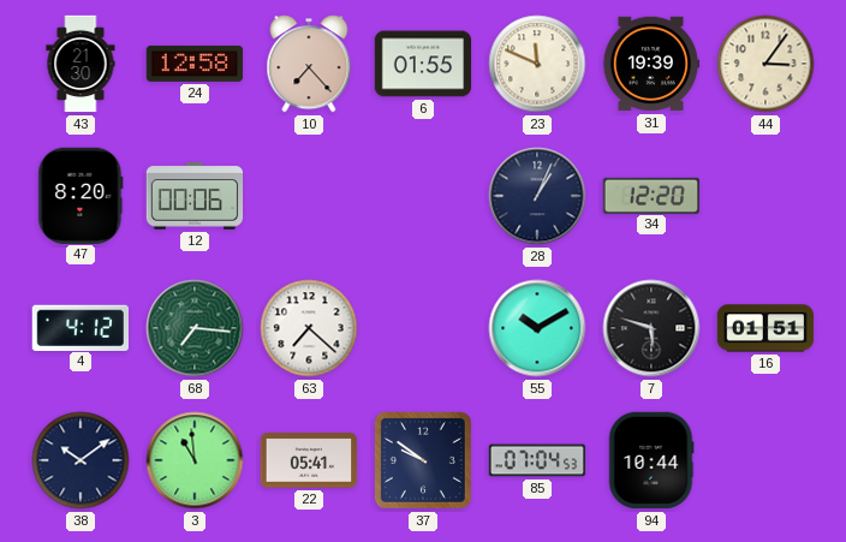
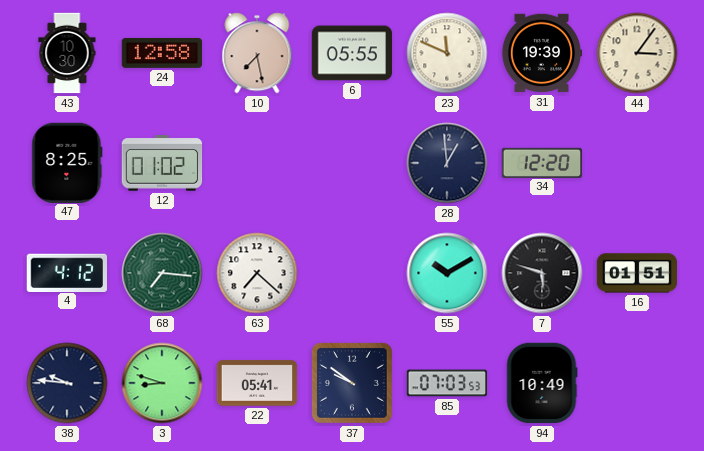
43: 21:30 -> 10:30
10: 7:23 -> 7:28
6: 01:55 -> 05:55
47: 8:20 -> 8:25
12: 00:06 -> 01:02
28: 1:04 -> 12:59
38: 10:09 -> 9:46
3: 10:59 -> 8:48
85: 07:04 -> 07:03
94: 10:44 -> 10:49
